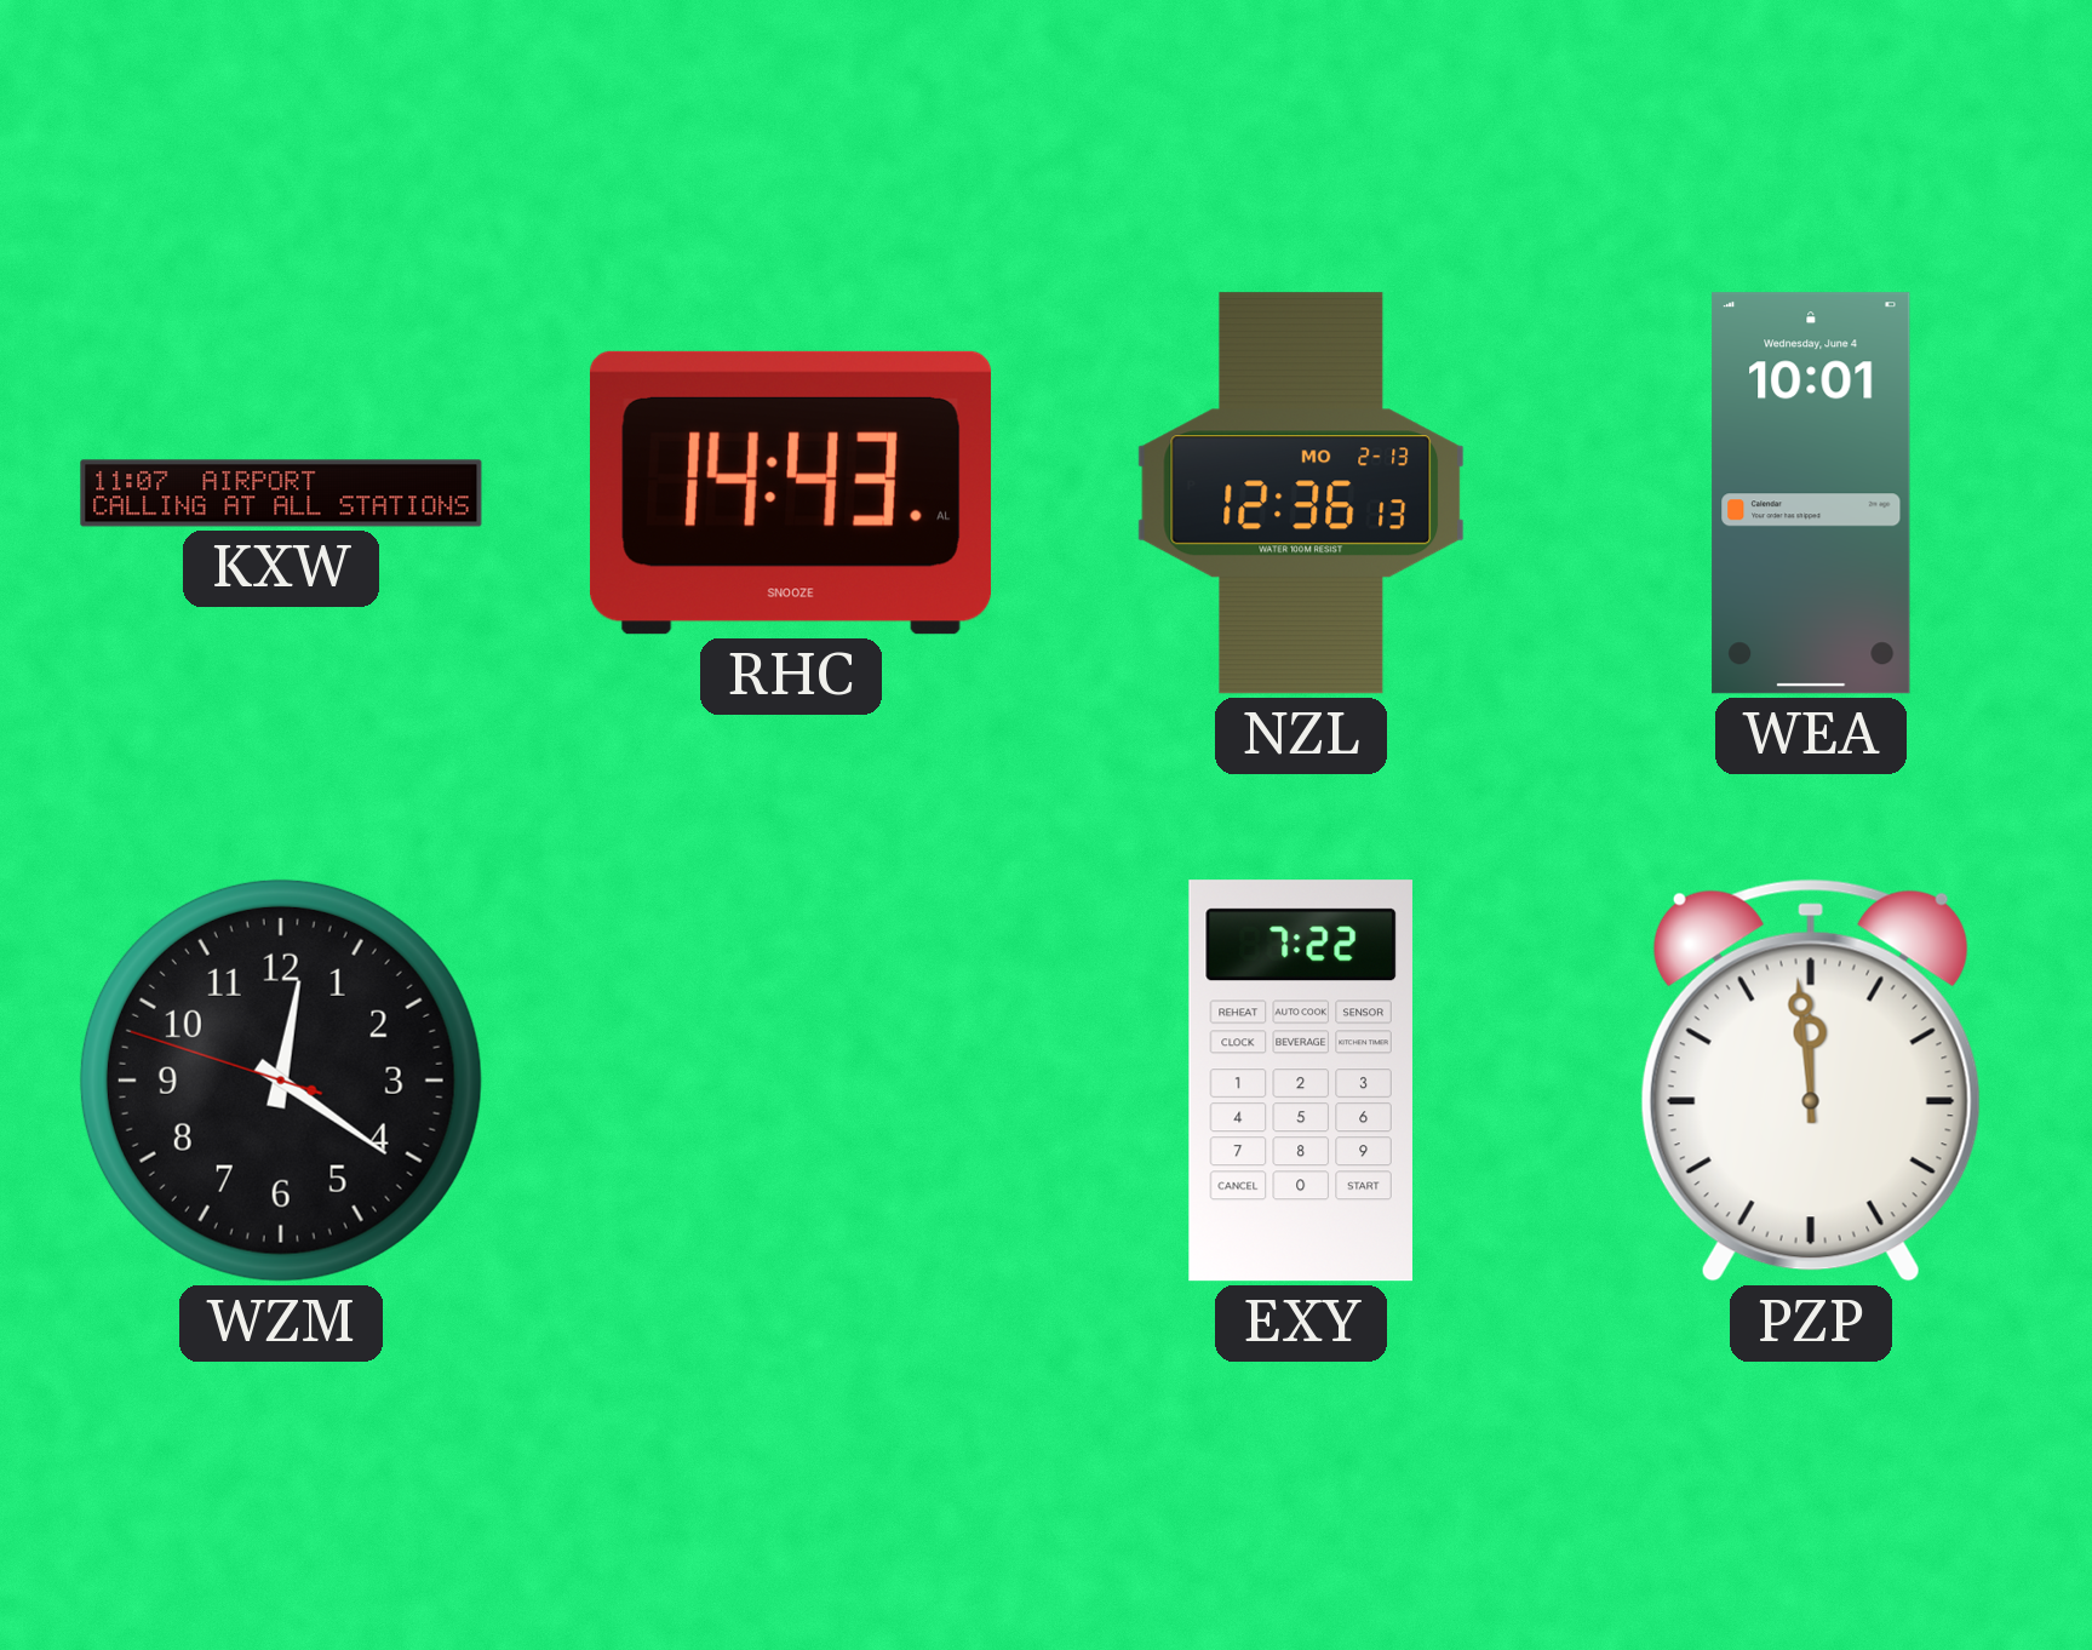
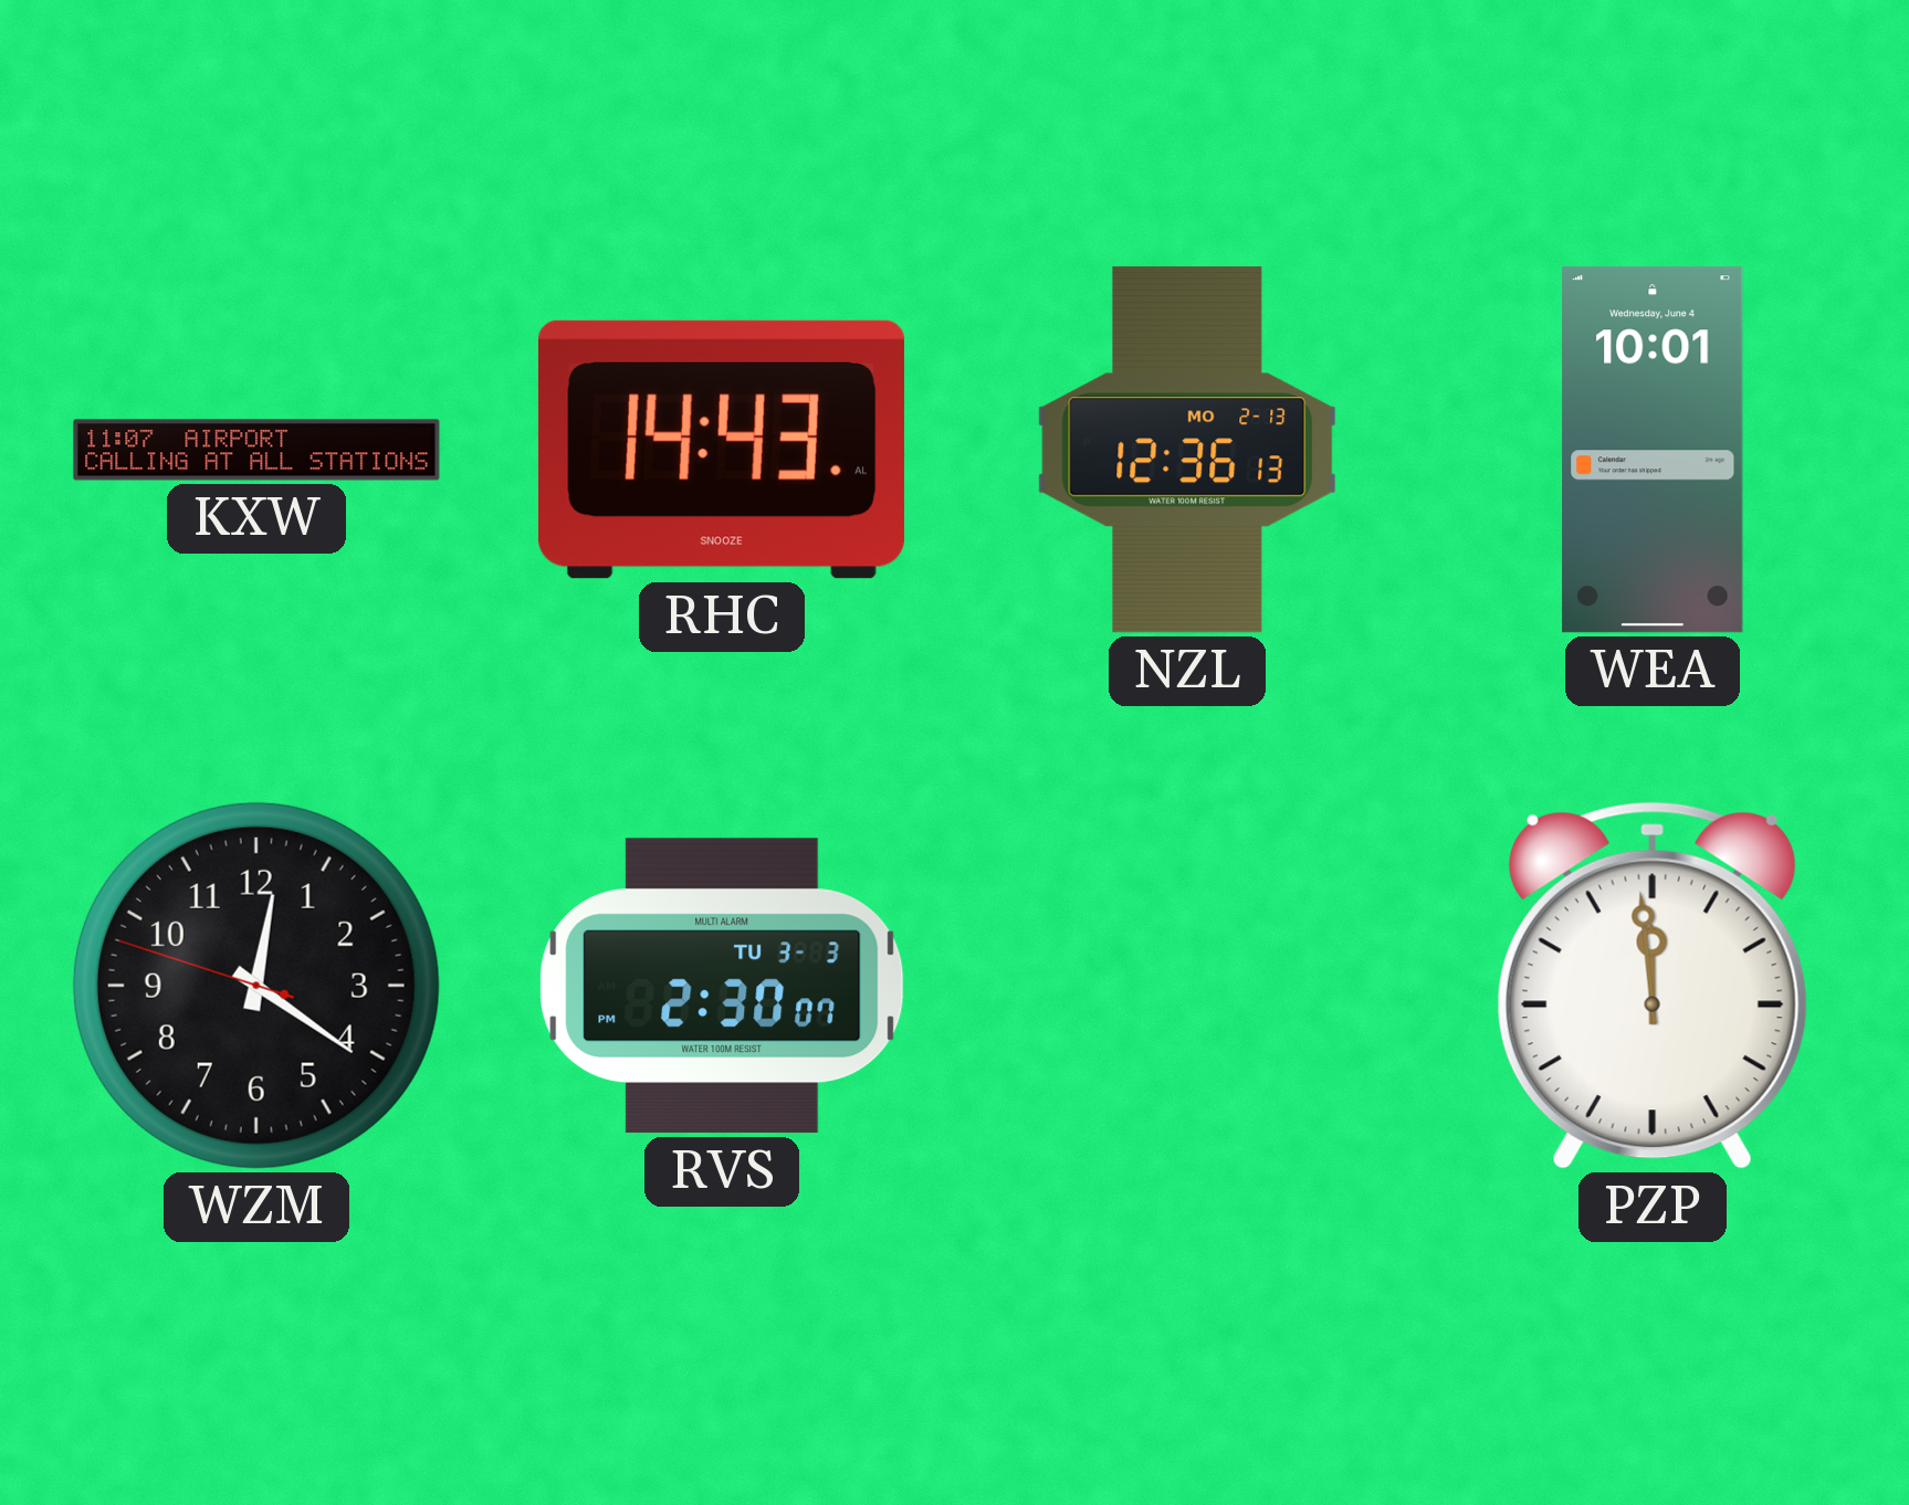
RVS: none -> 2:30
EXY: 7:22 -> none
